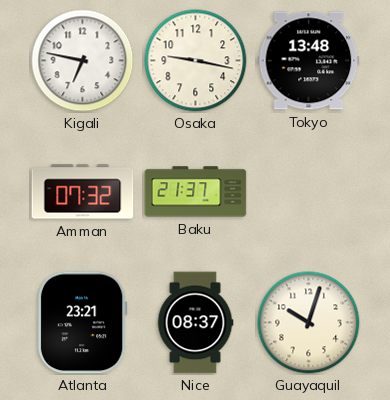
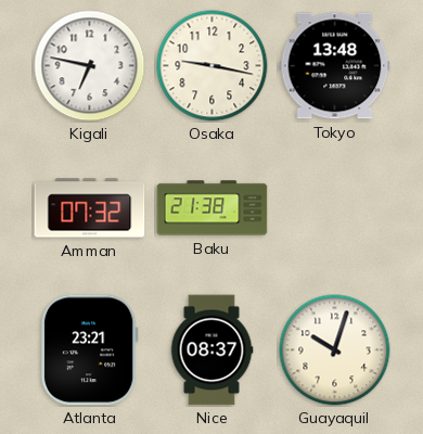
Baku: 21:37 -> 21:38
